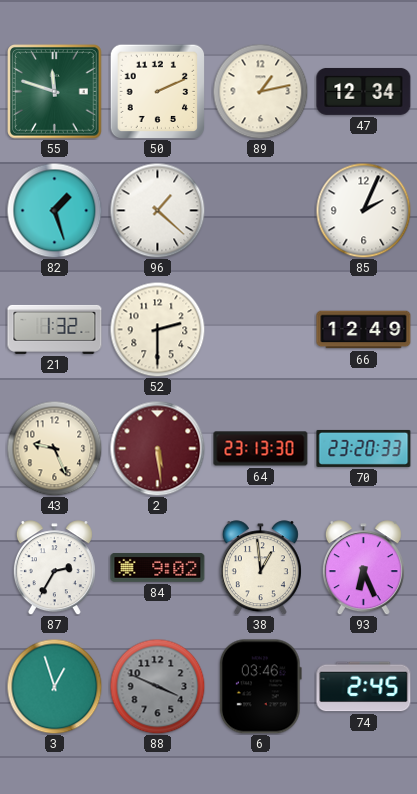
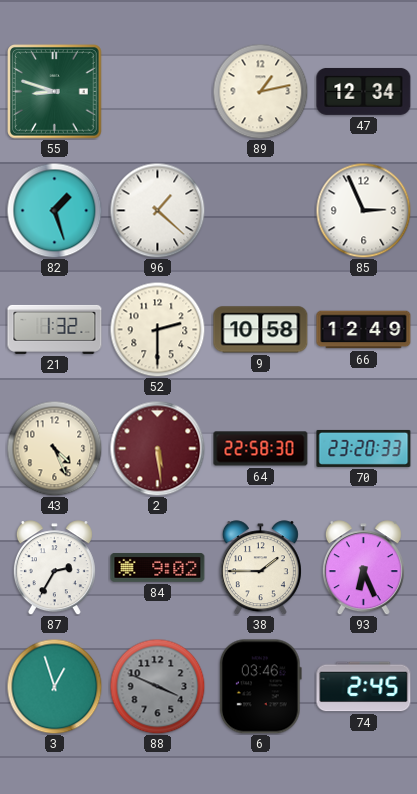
55: 11:48 -> 8:48
50: 2:11 -> none
85: 2:04 -> 2:56
9: none -> 10:58
43: 9:26 -> 4:26
64: 23:13 -> 22:58
38: 12:59 -> 1:45
